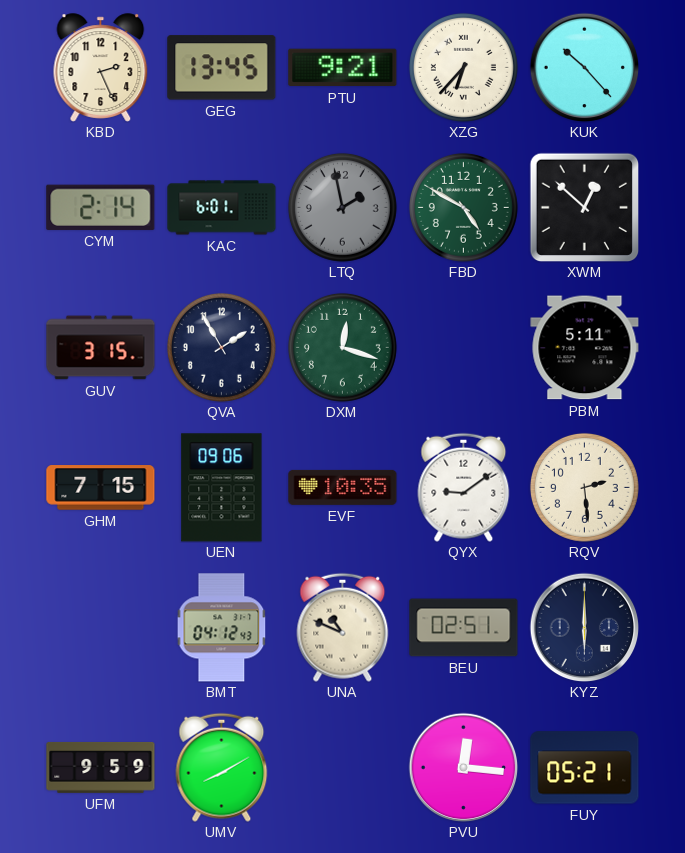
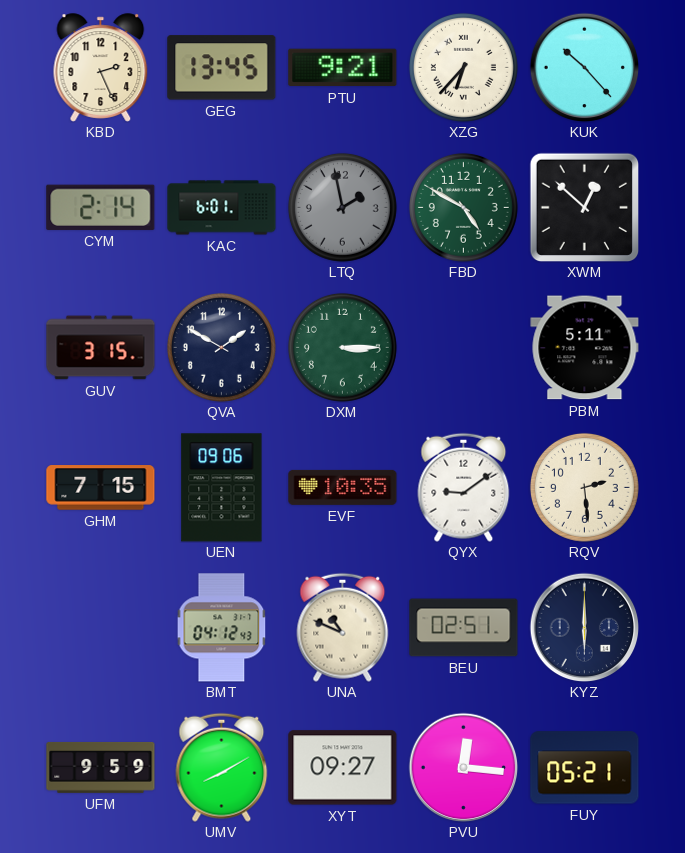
QVA: 1:55 -> 1:50
DXM: 12:18 -> 3:15
XYT: none -> 09:27
